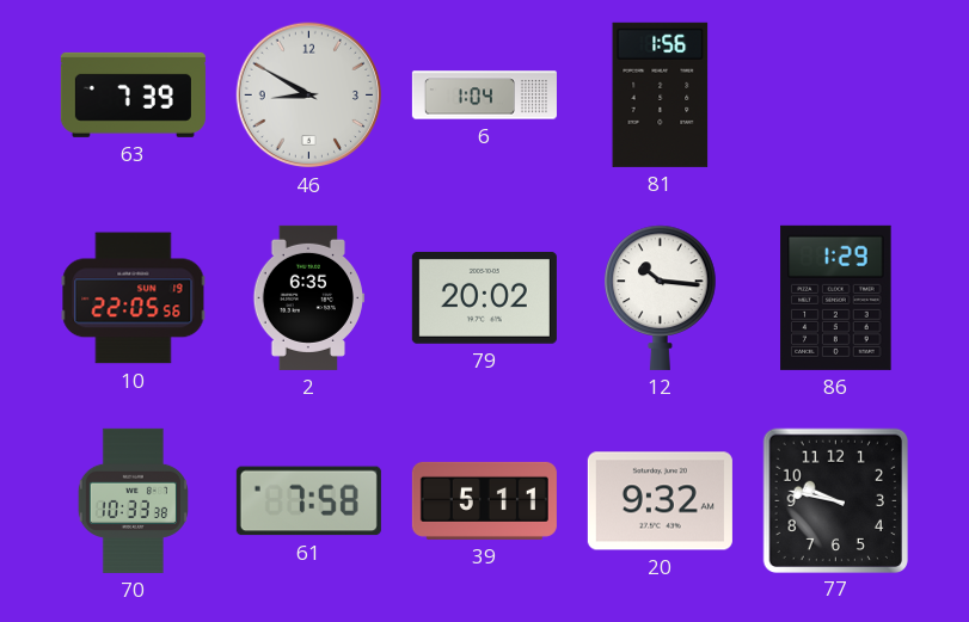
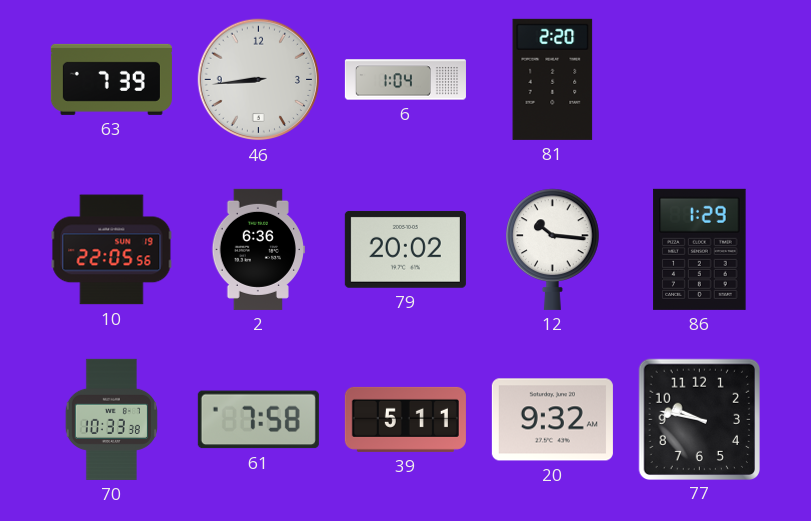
46: 8:50 -> 8:44
81: 1:56 -> 2:20
2: 6:35 -> 6:36
